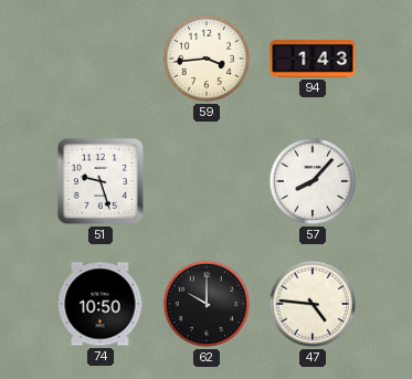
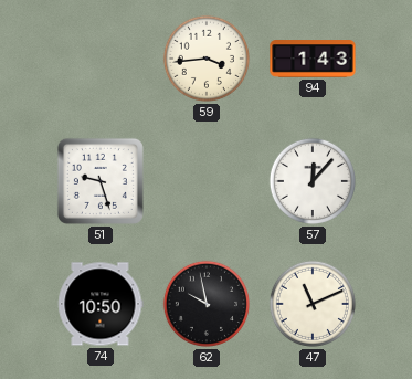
57: 8:07 -> 12:07
62: 10:00 -> 9:58
47: 4:46 -> 11:11
